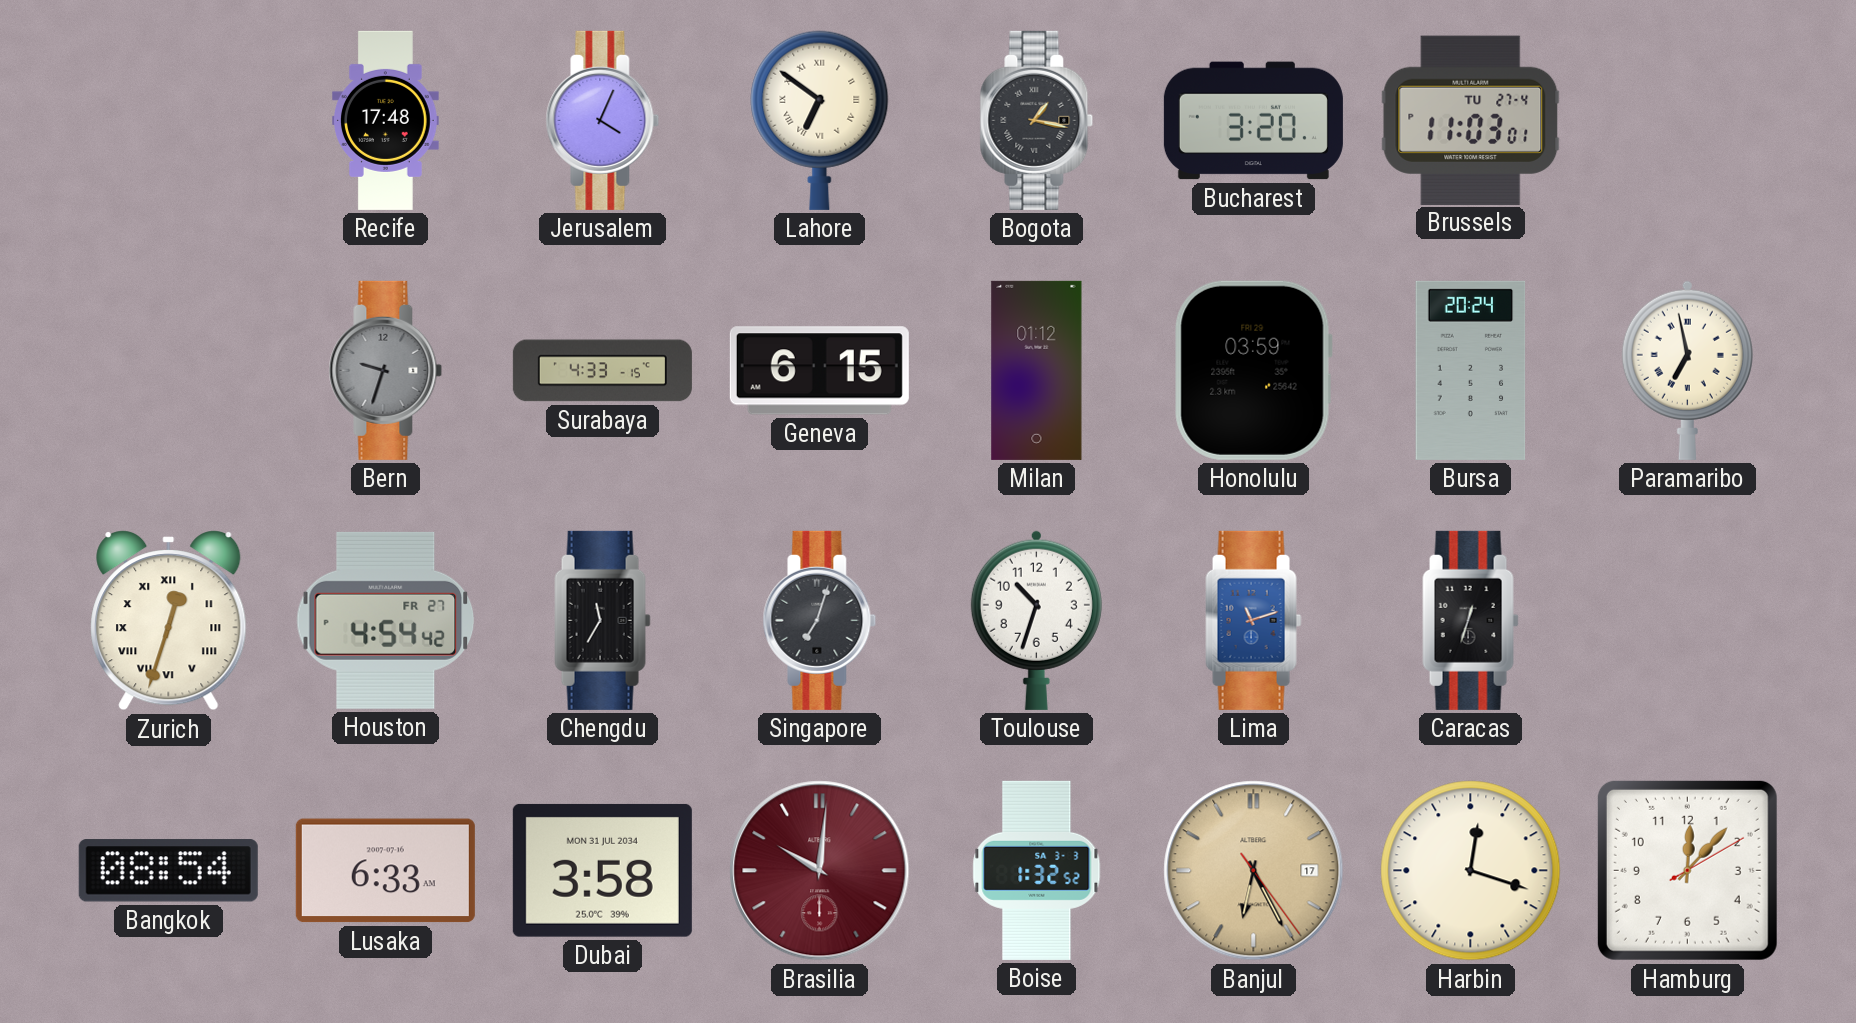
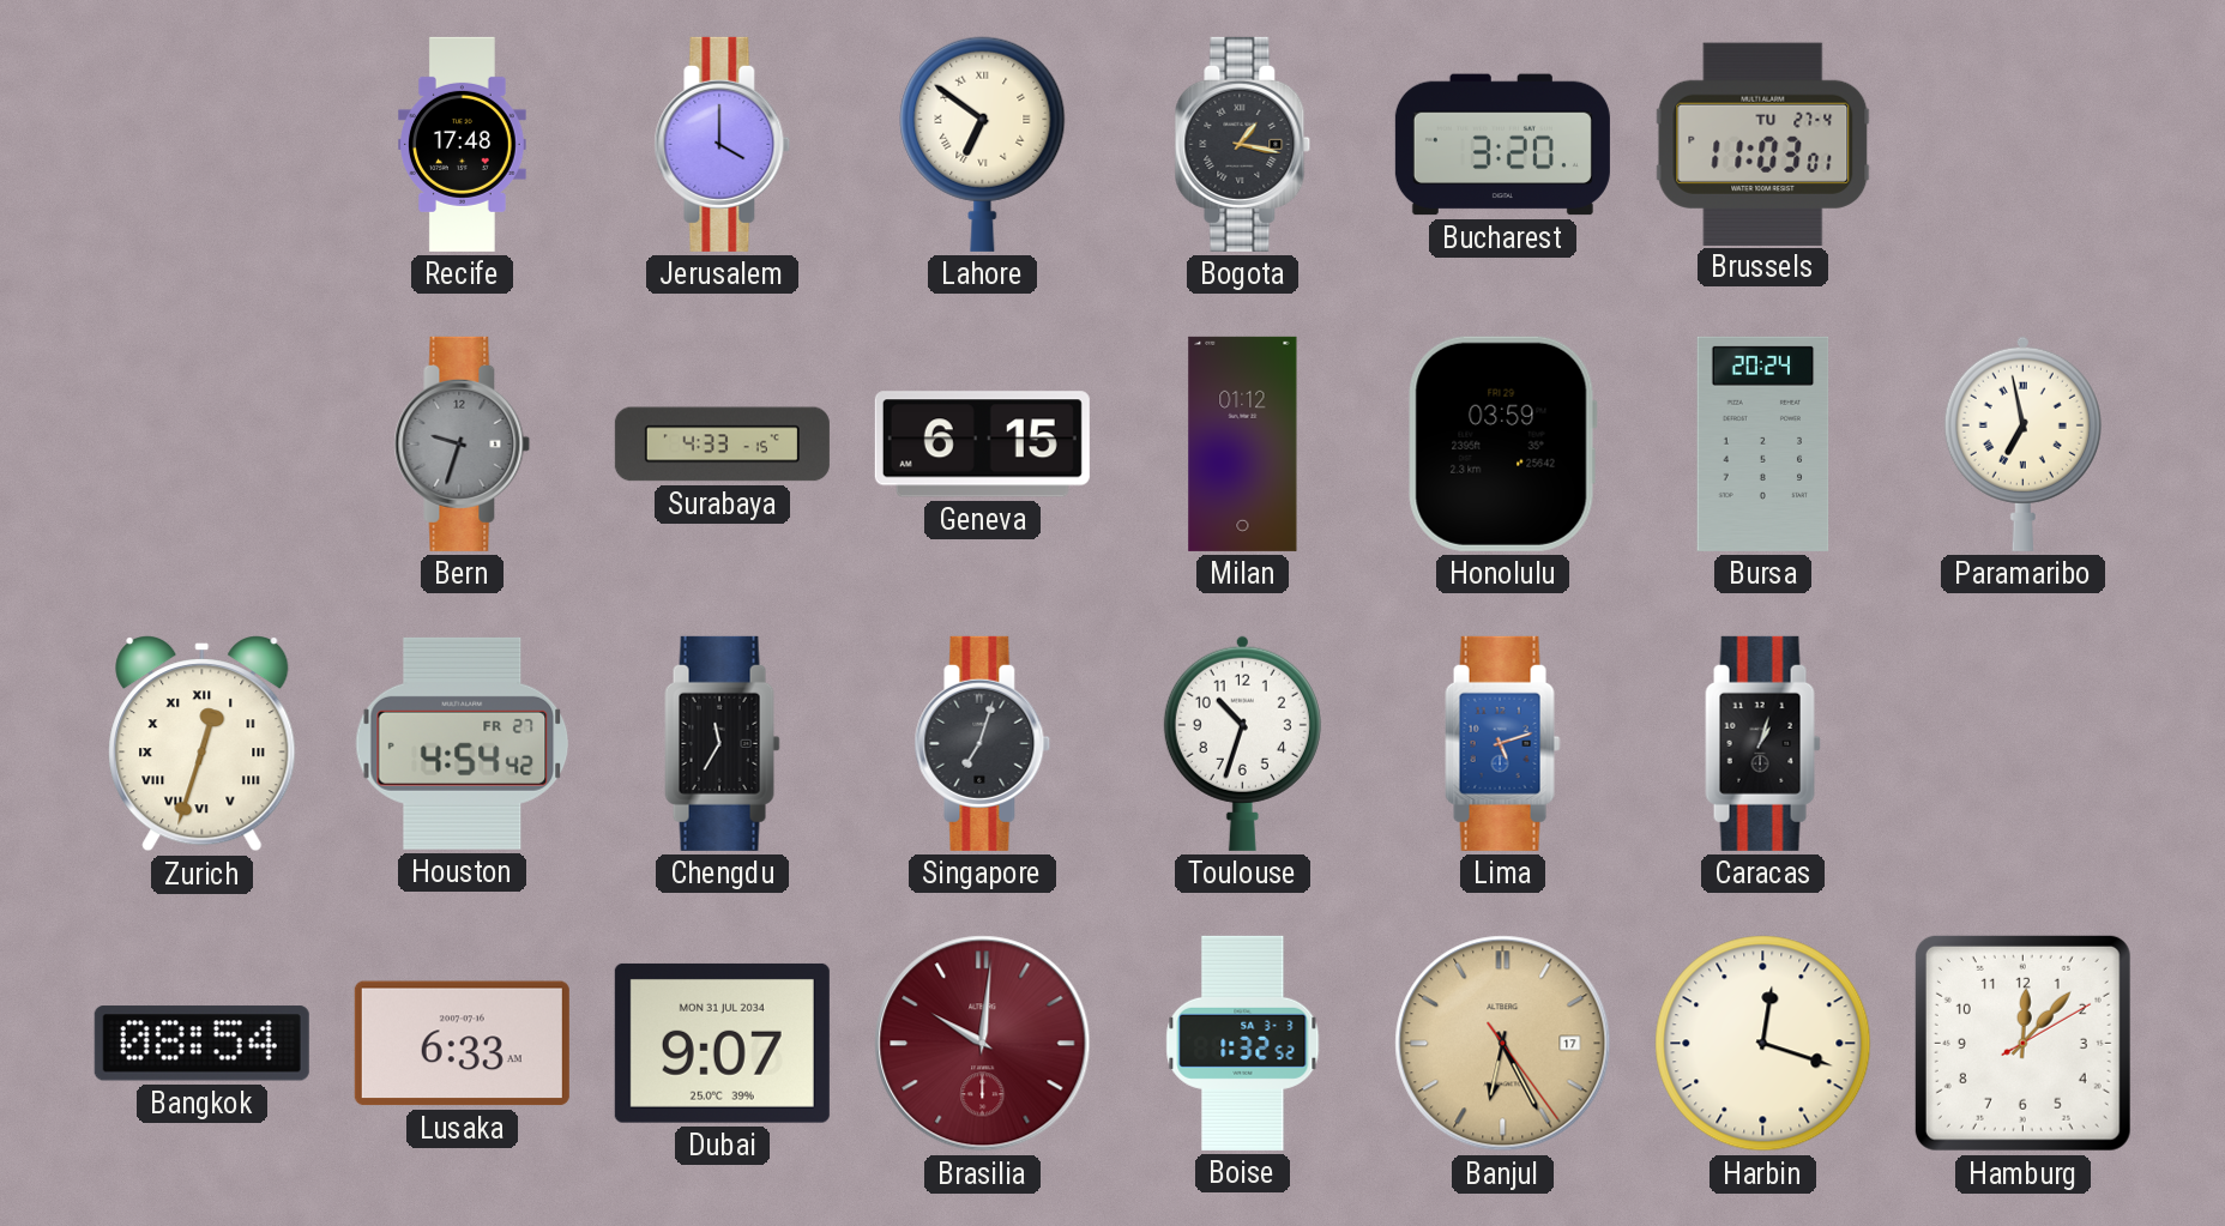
Jerusalem: 4:04 -> 4:00
Lima: 11:12 -> 5:12
Caracas: 12:33 -> 1:03
Dubai: 3:58 -> 9:07
